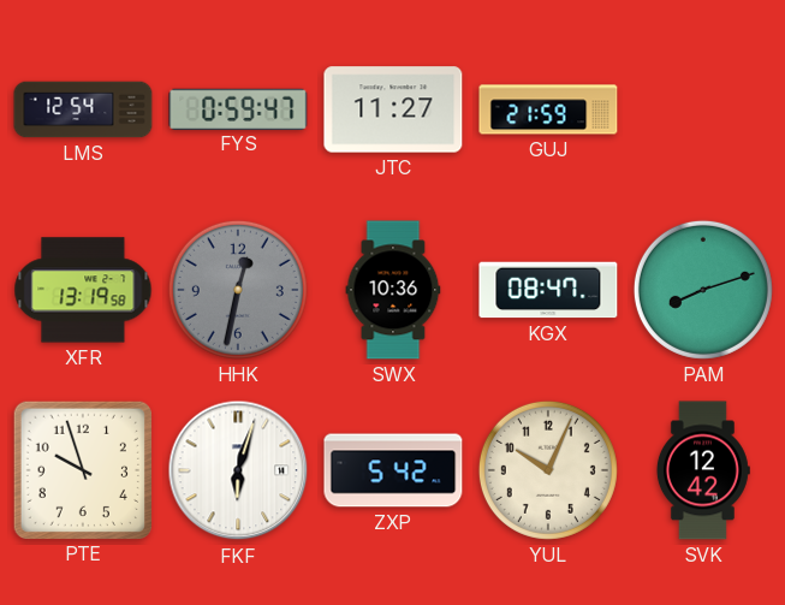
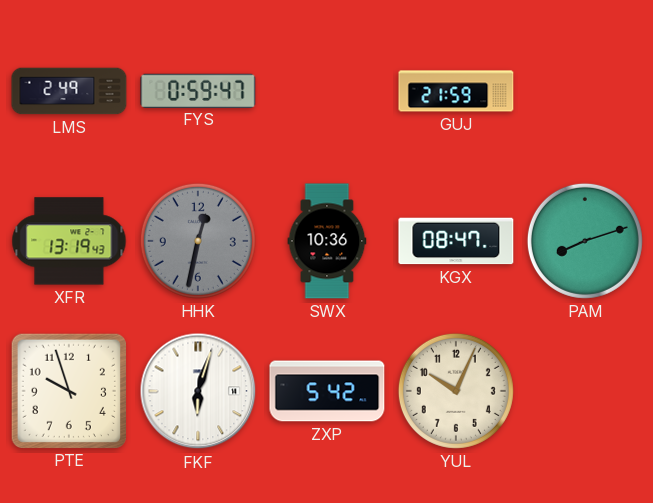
LMS: 12:54 -> 2:49
JTC: 11:27 -> none
XFR: 13:19:58 -> 13:19:43
SVK: 12:42 -> none
